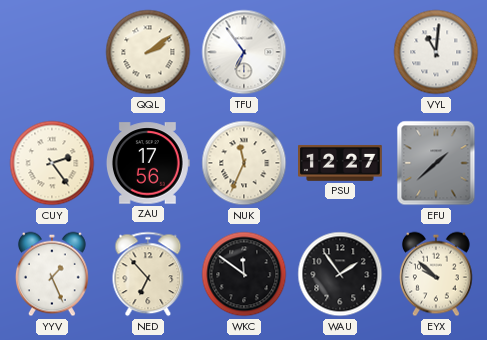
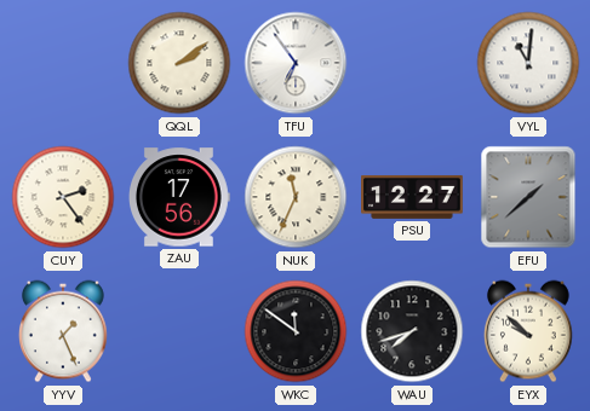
NED: 6:53 -> none
WAU: 1:54 -> 7:42
